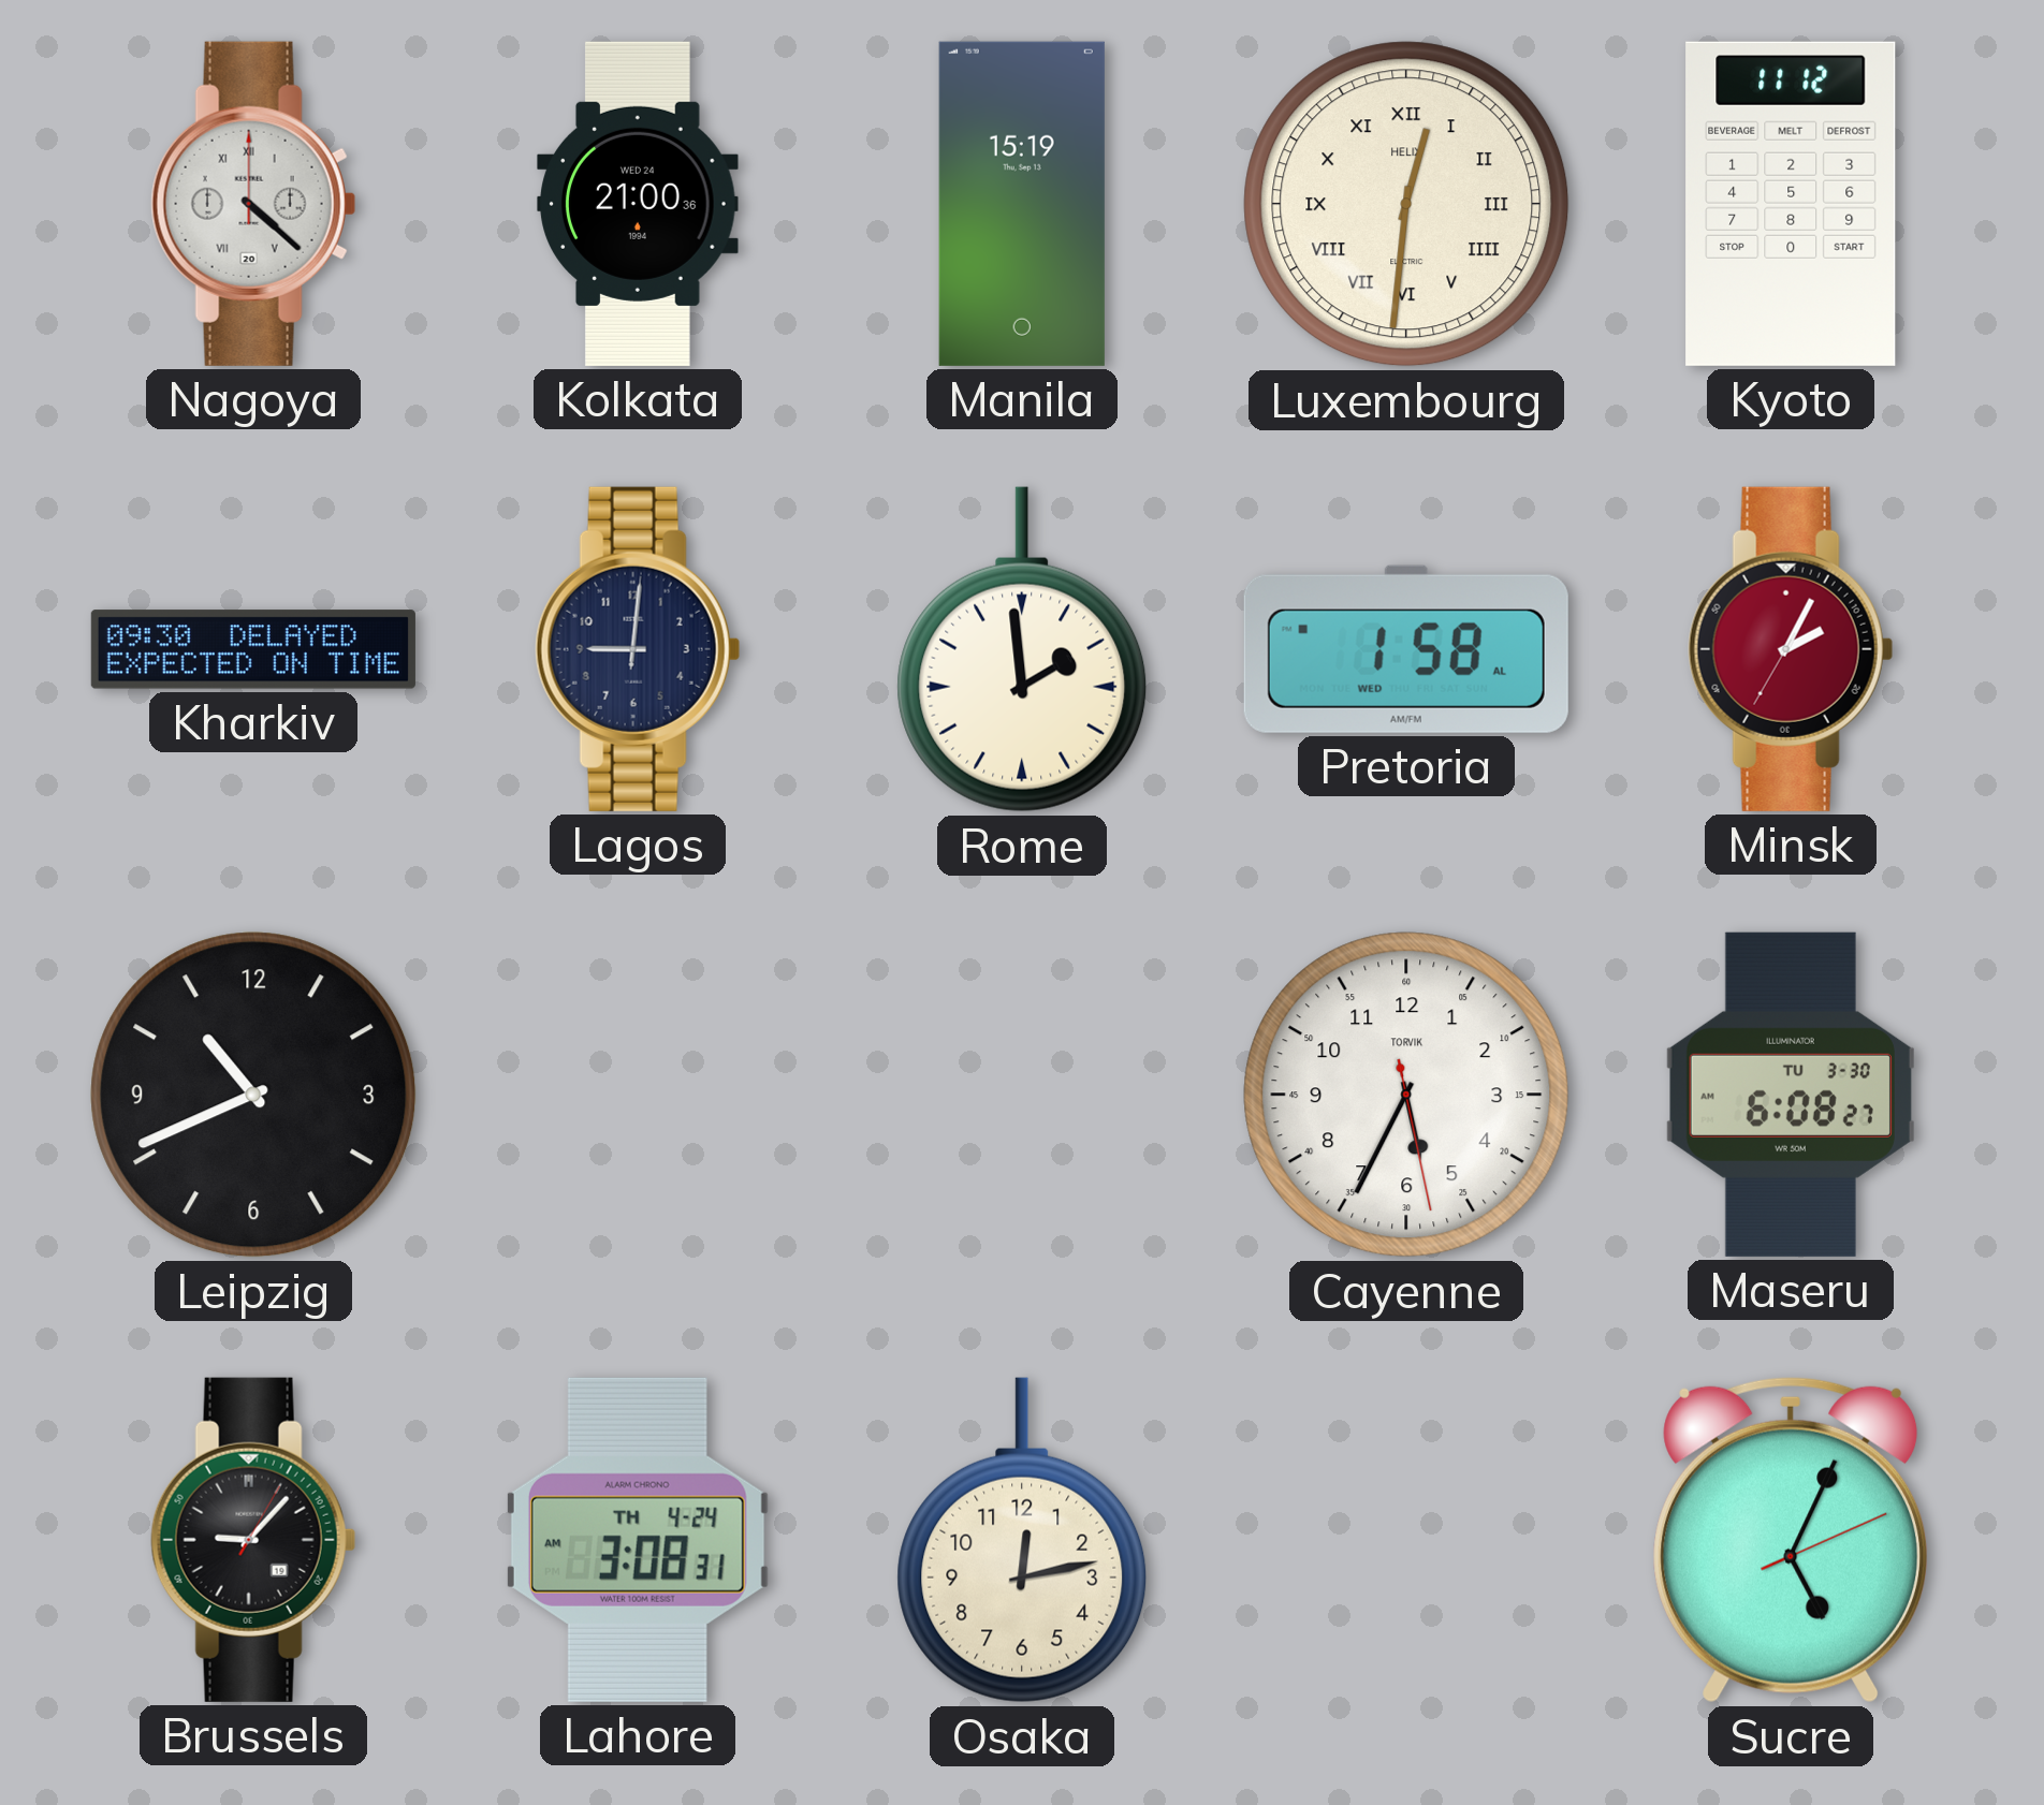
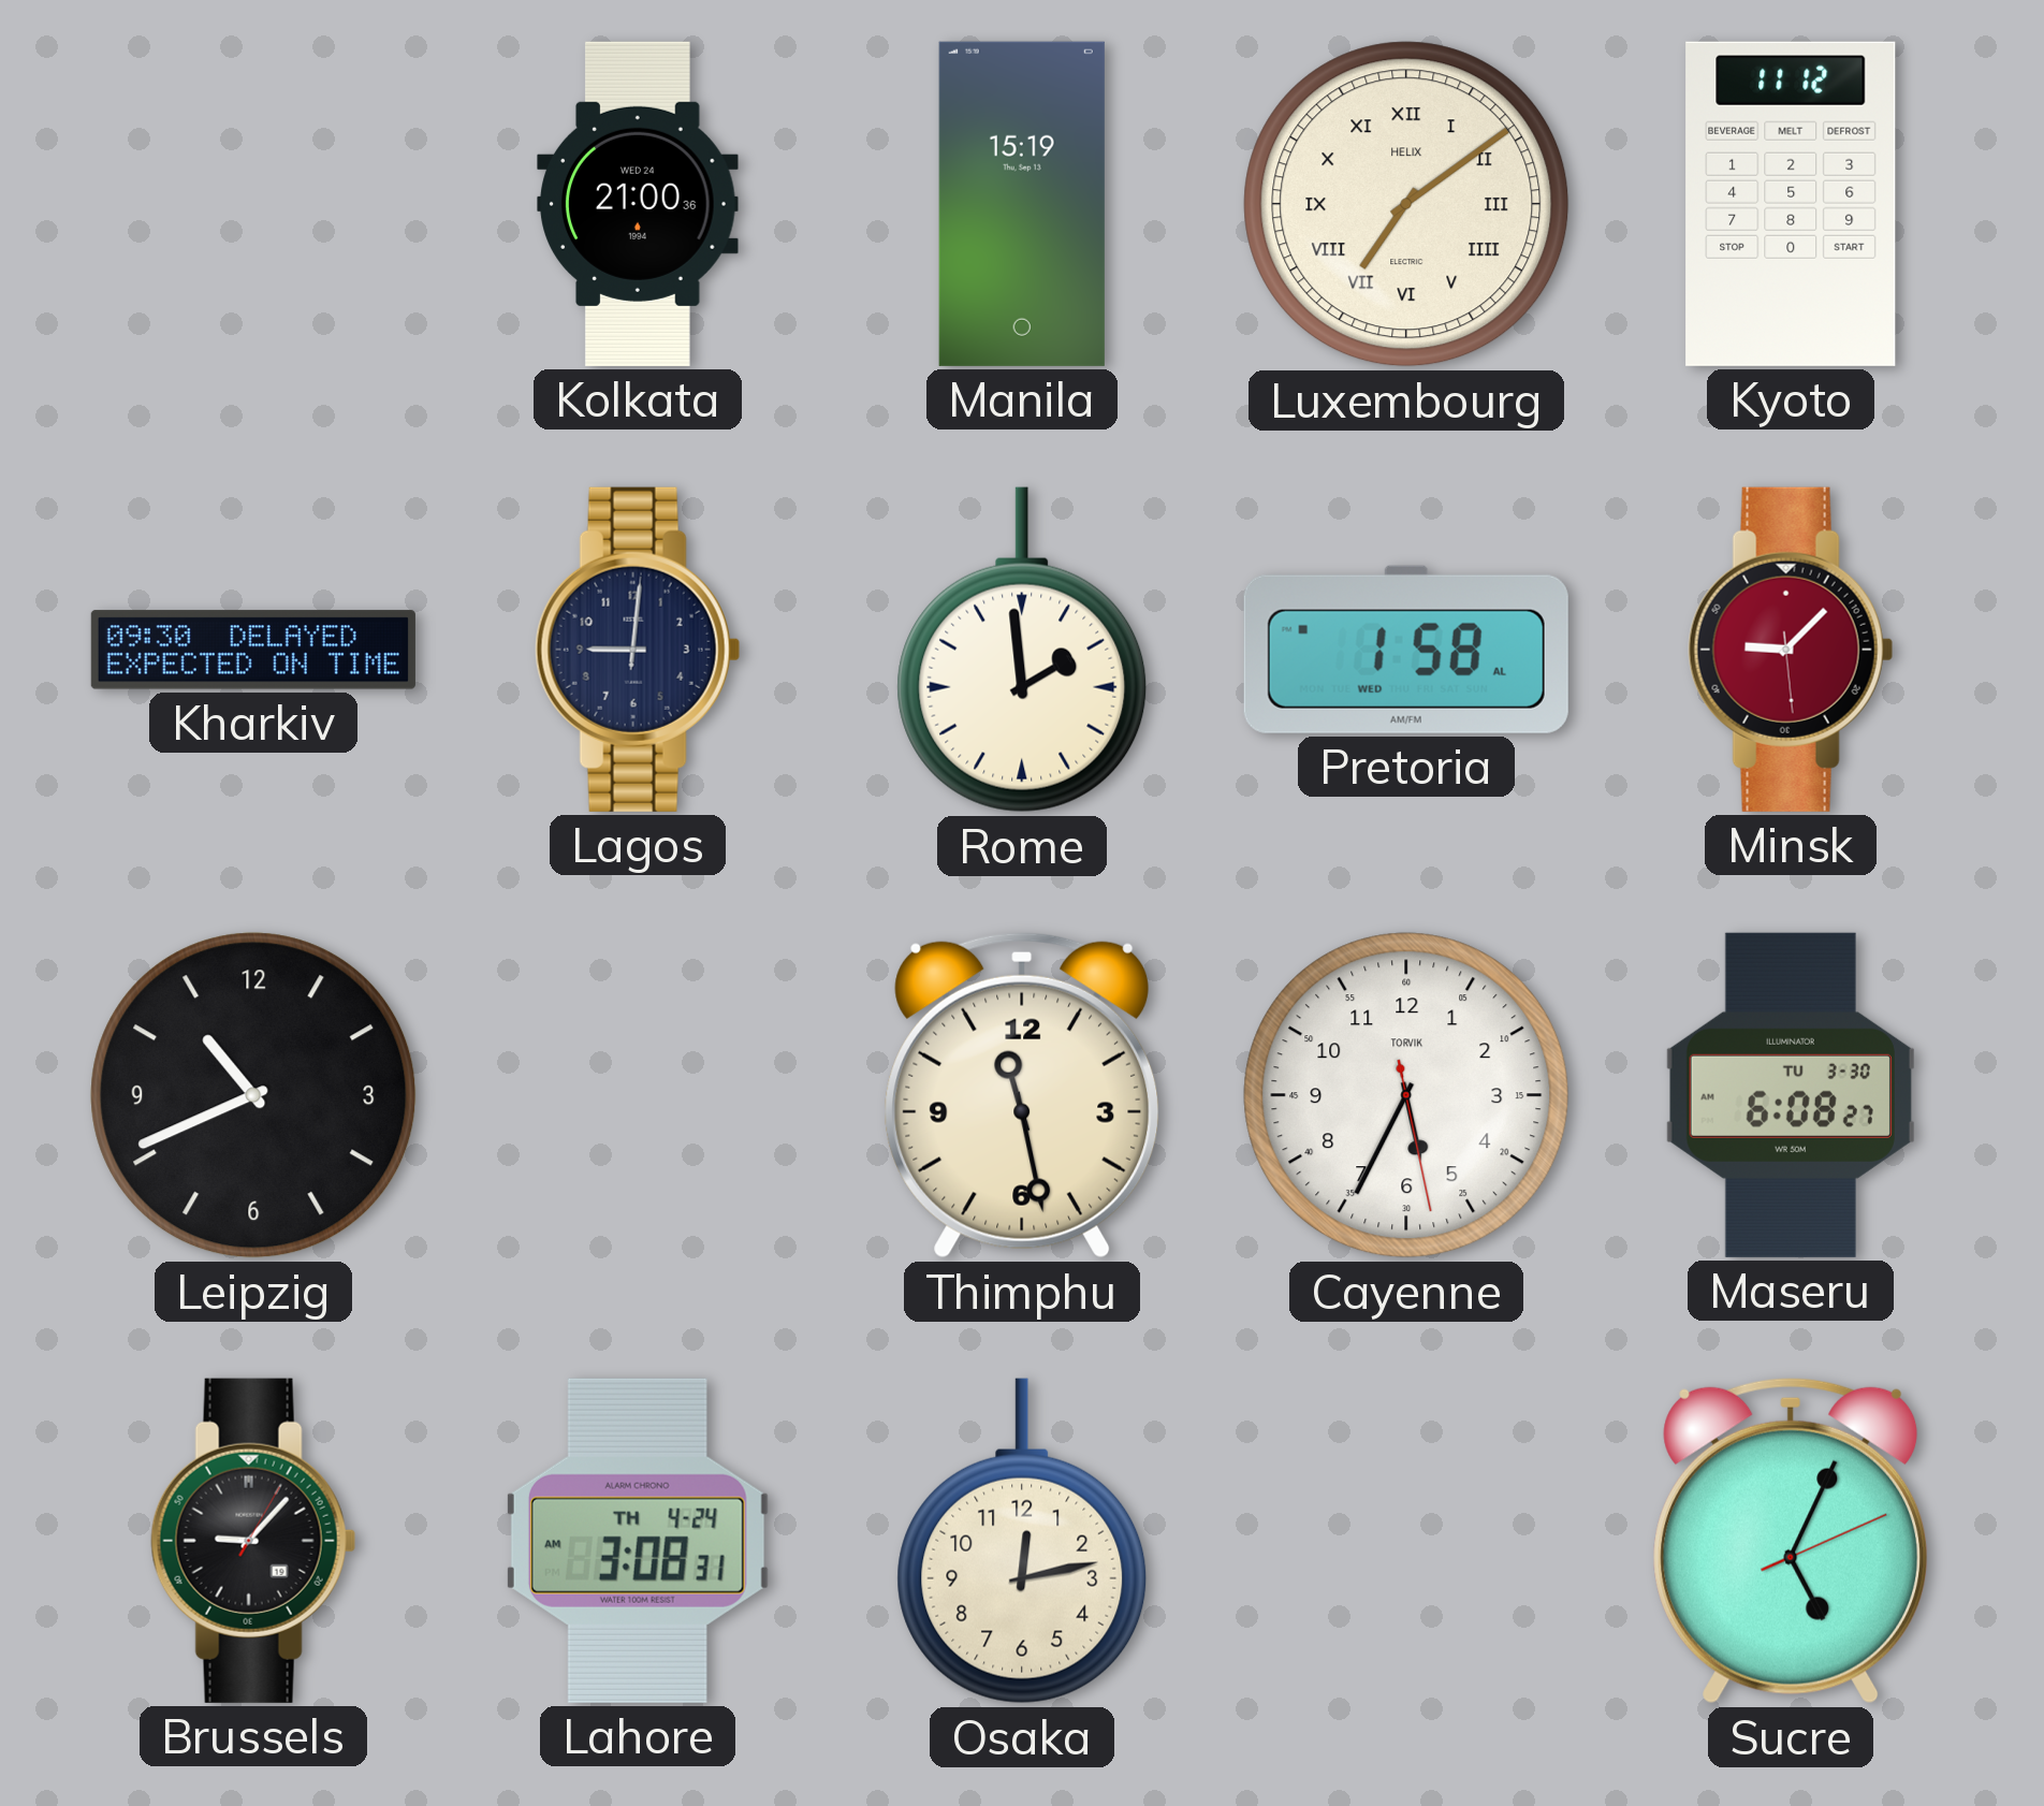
Nagoya: 4:22 -> none
Luxembourg: 12:31 -> 7:09
Minsk: 2:04 -> 9:07
Thimphu: none -> 11:28
